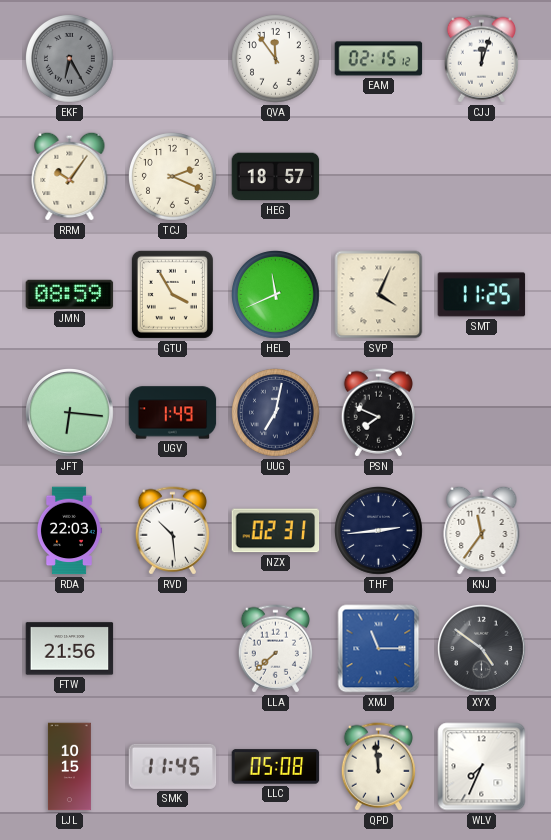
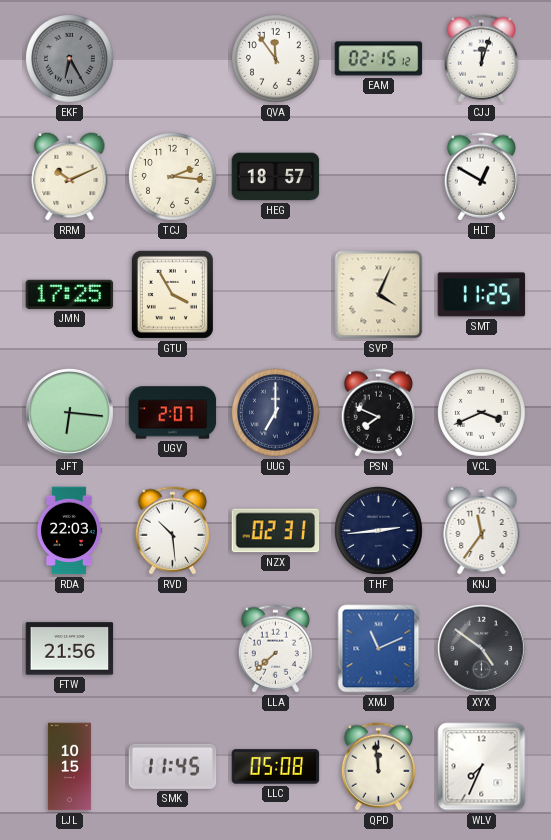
RRM: 10:06 -> 10:11
TCJ: 2:19 -> 2:16
HLT: none -> 12:50
JMN: 08:59 -> 17:25
HEL: 11:41 -> none
UGV: 1:49 -> 2:07
UUG: 7:02 -> 7:00
VCL: none -> 3:41
XMJ: 11:15 -> 11:11
